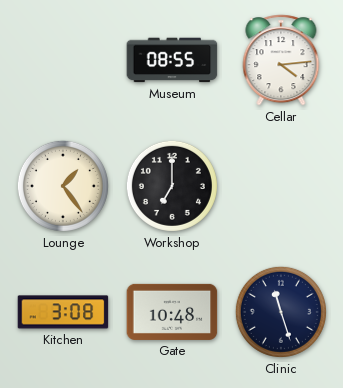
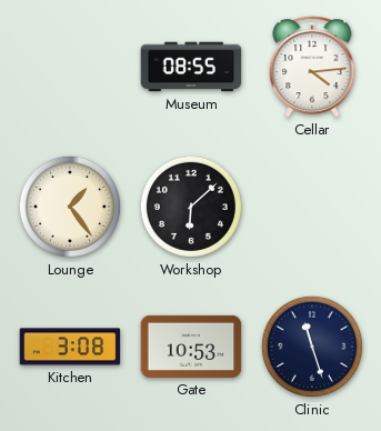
Workshop: 7:00 -> 6:08
Gate: 10:48 -> 10:53
